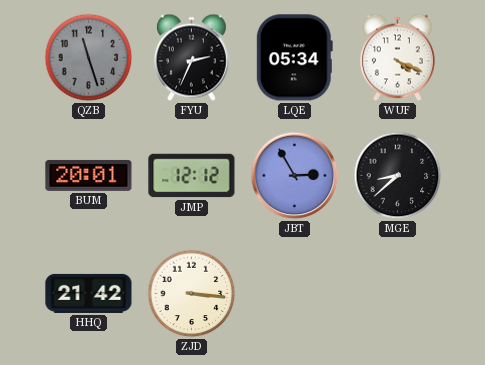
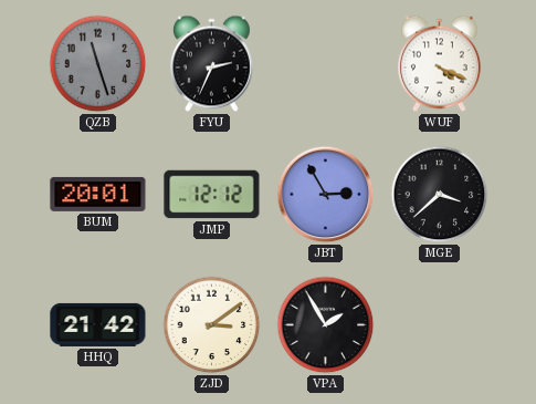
LQE: 05:34 -> none
MGE: 8:38 -> 3:38
ZJD: 3:16 -> 3:09
VPA: none -> 1:55
